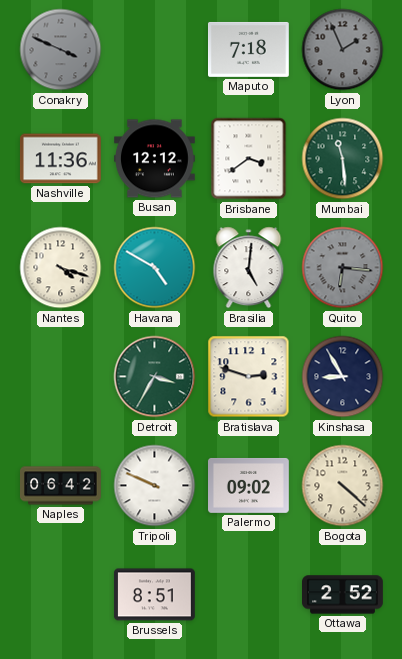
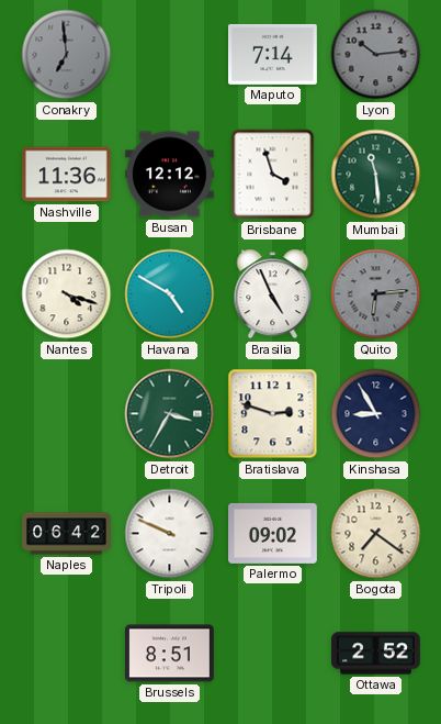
Conakry: 3:49 -> 6:59
Maputo: 7:18 -> 7:14
Lyon: 1:56 -> 10:14
Brisbane: 3:39 -> 3:57
Brasilia: 5:01 -> 4:56
Quito: 6:16 -> 6:14
Bogota: 4:22 -> 7:21
